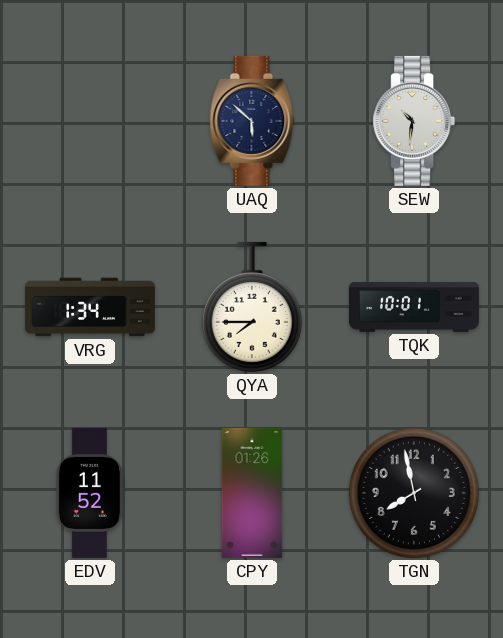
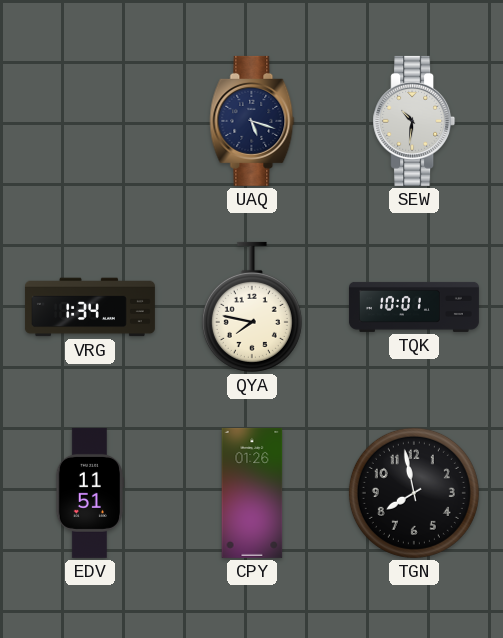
UAQ: 5:52 -> 5:18
QYA: 7:45 -> 7:47
EDV: 11:52 -> 11:51
